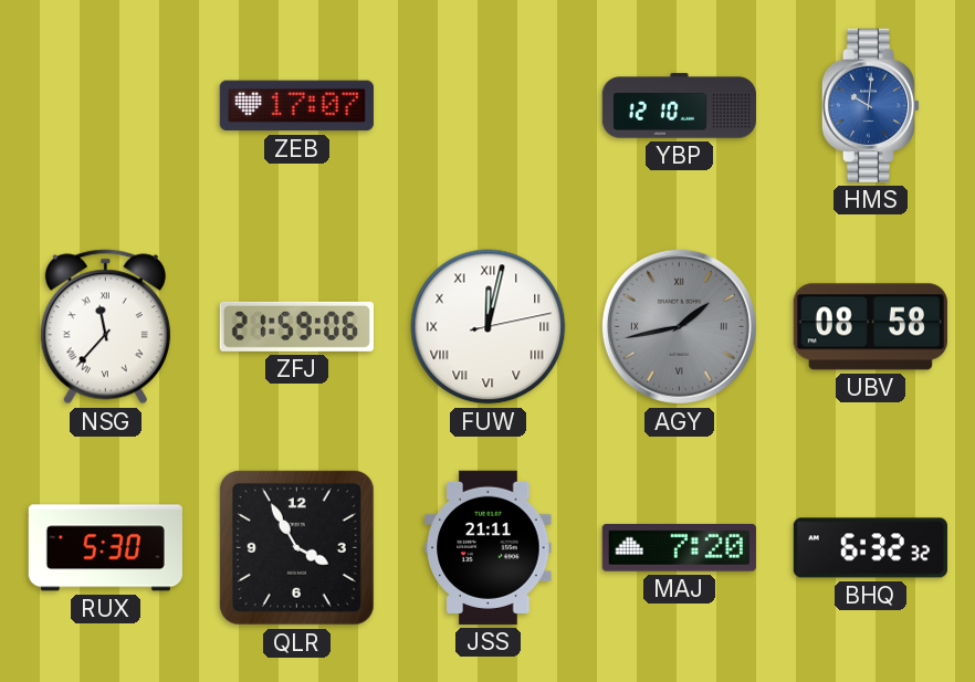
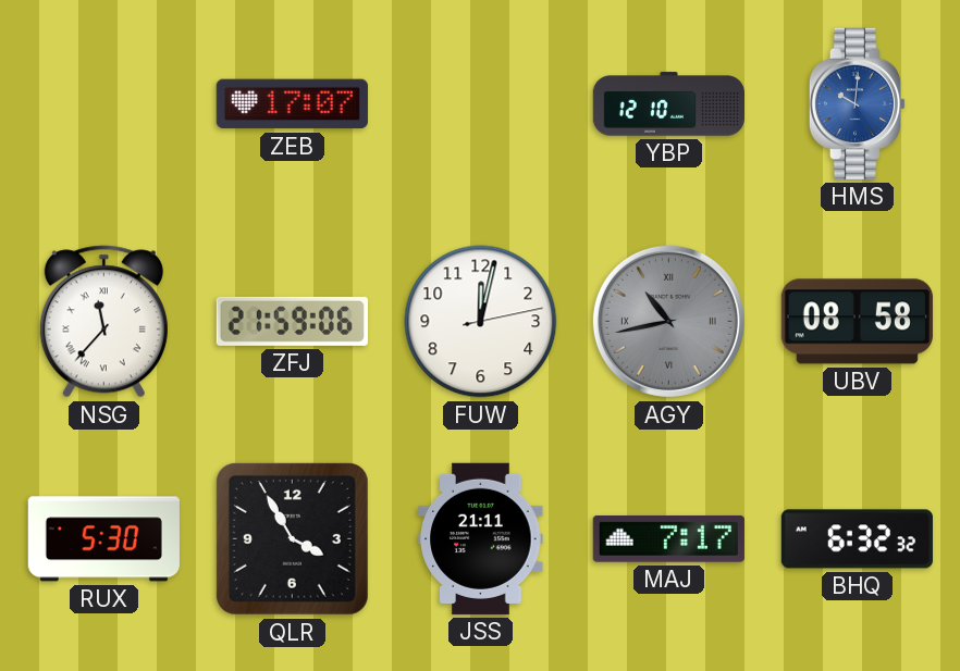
FUW numerals: Roman -> Arabic
AGY: 1:43 -> 10:43
MAJ: 7:20 -> 7:17
